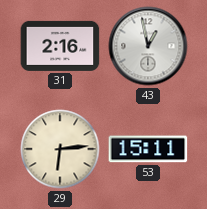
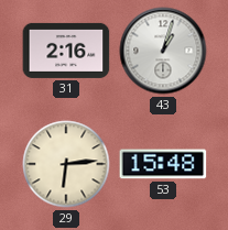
43: 12:58 -> 1:03
53: 15:11 -> 15:48
